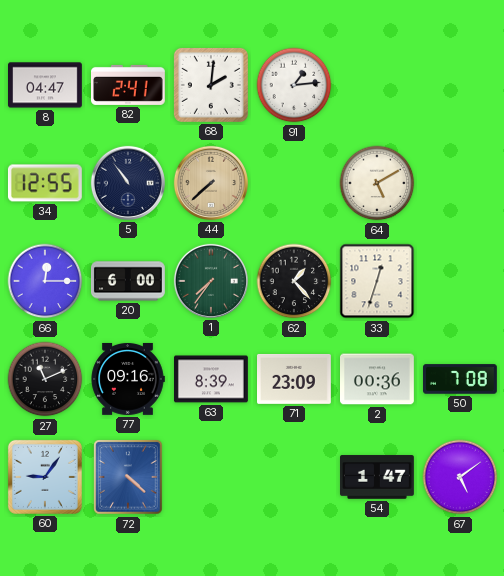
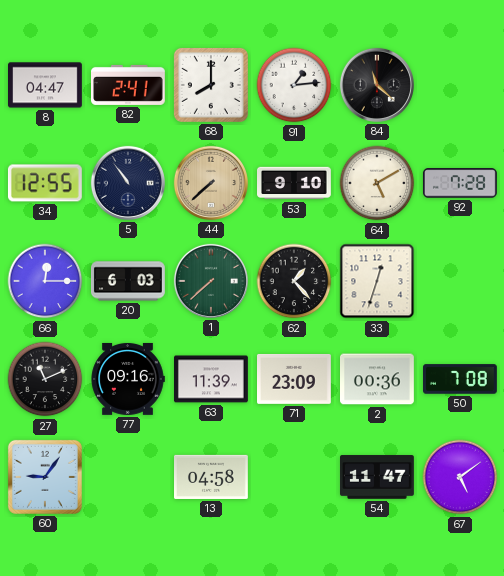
68: 2:01 -> 8:00
84: none -> 11:22
53: none -> 9:10
92: none -> 7:28
20: 6:00 -> 6:03
1: 7:36 -> 7:38
63: 8:39 -> 11:39
72: 4:22 -> none
13: none -> 04:58
54: 1:47 -> 11:47
